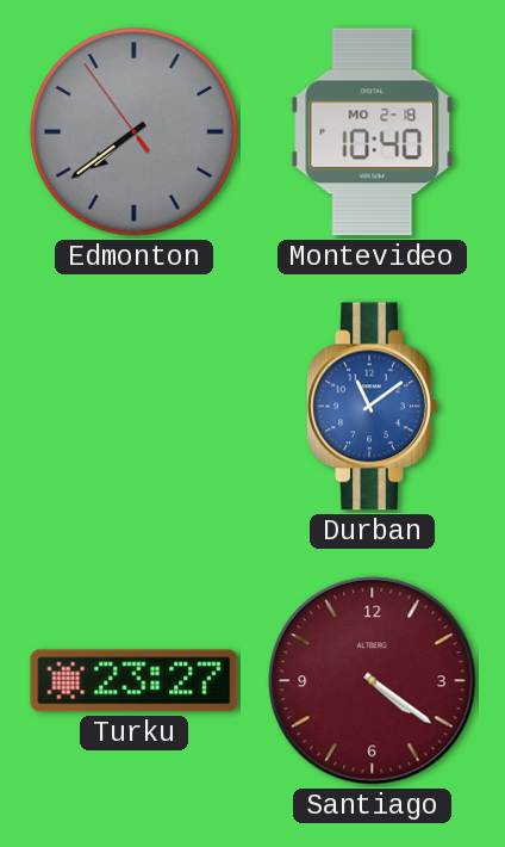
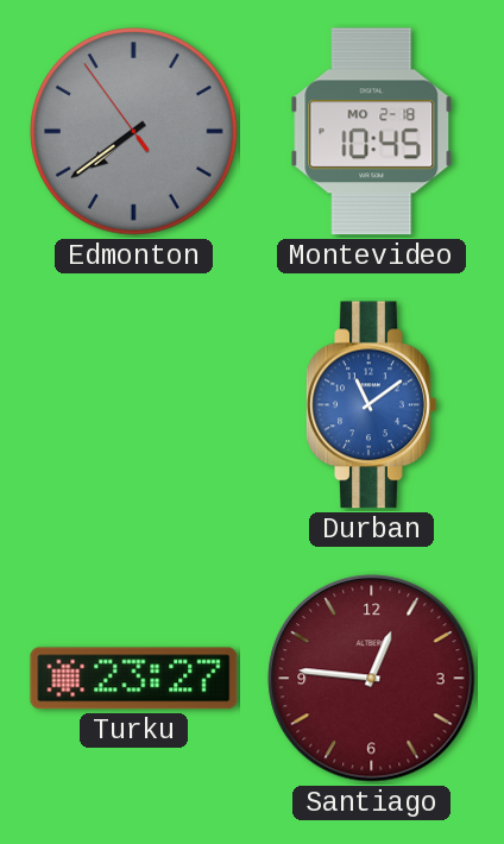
Montevideo: 10:40 -> 10:45
Santiago: 4:21 -> 12:46
